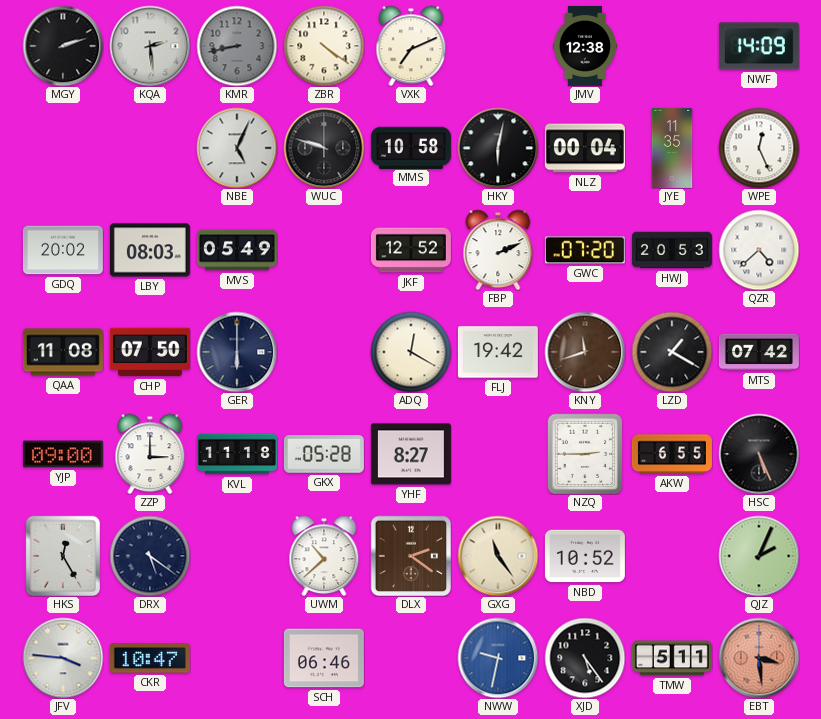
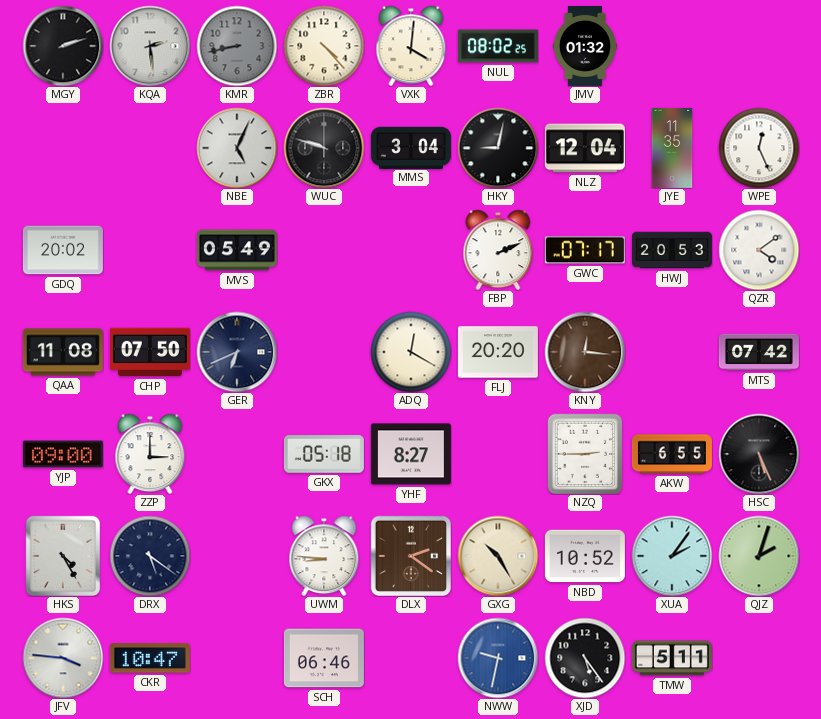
ZBR: 4:21 -> 4:23
VXK: 7:11 -> 4:01
NUL: none -> 08:02
JMV: 12:38 -> 01:32
NWF: 14:09 -> none
MMS: 10:58 -> 3:04
HKY: 6:02 -> 9:02
NLZ: 00:04 -> 12:04
LBY: 08:03 -> none
JKF: 12:52 -> none
GWC: 07:20 -> 07:17
QZR: 4:38 -> 4:09
GER: 6:00 -> 6:41
FLJ: 19:42 -> 20:20
KNY: 11:42 -> 12:16
LZD: 1:20 -> none
KVL: 11:18 -> none
GKX: 05:28 -> 05:18
HKS: 12:25 -> 4:25
UWM: 10:38 -> 8:46
GXG: 11:24 -> 10:25
XUA: none -> 2:06
QJZ: 2:04 -> 2:03
EBT: 3:29 -> none
